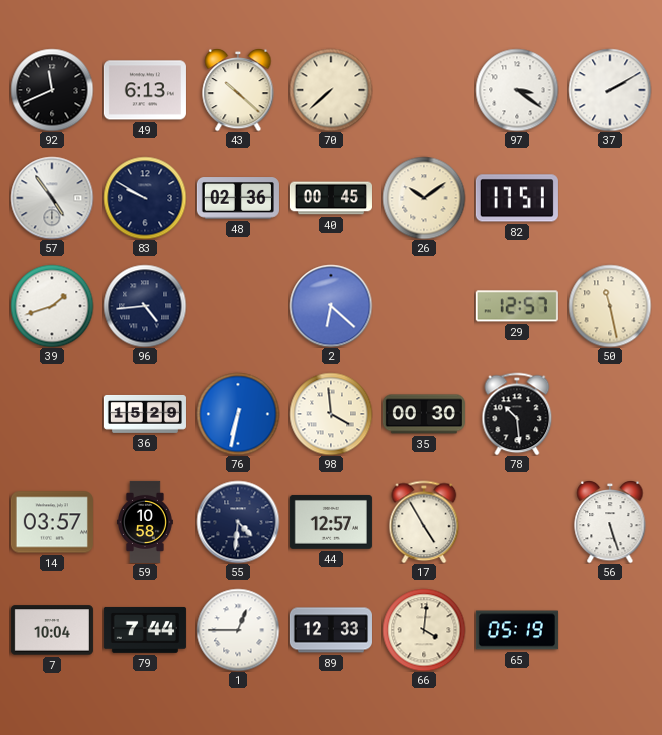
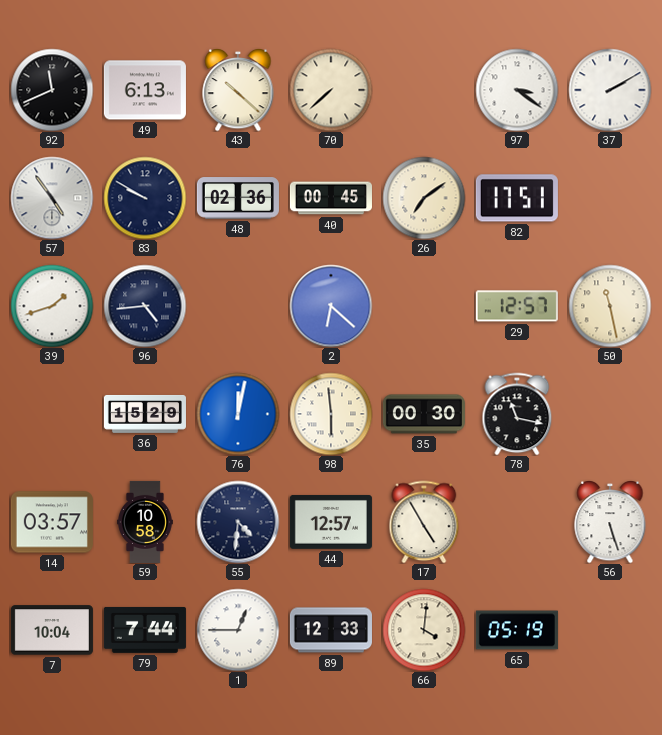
26: 10:09 -> 7:09
76: 6:32 -> 12:02
98: 3:59 -> 5:59
78: 10:29 -> 11:17
